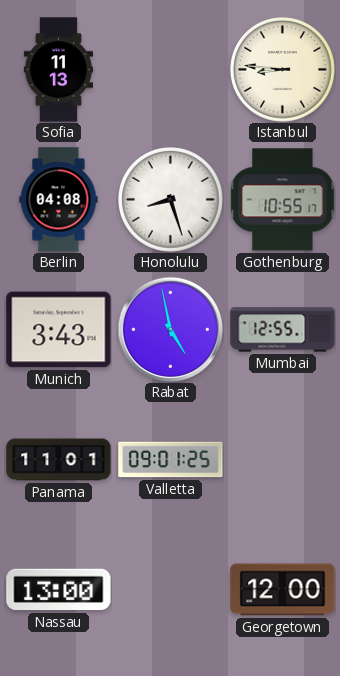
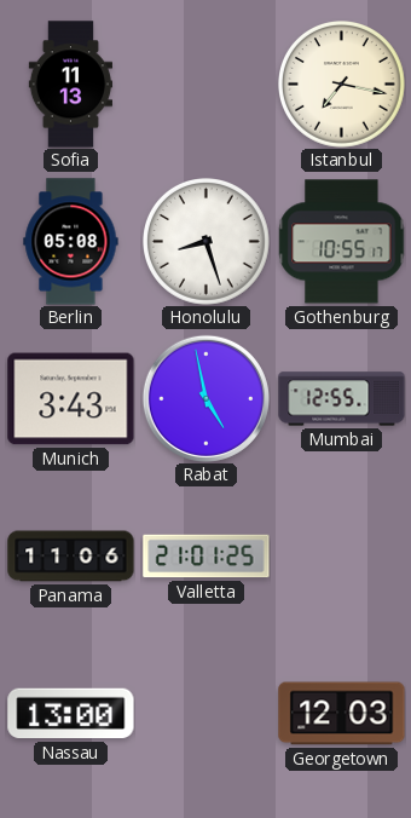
Istanbul: 8:46 -> 7:17
Berlin: 04:08 -> 05:08
Panama: 11:01 -> 11:06
Valletta: 09:01 -> 21:01
Georgetown: 12:00 -> 12:03
